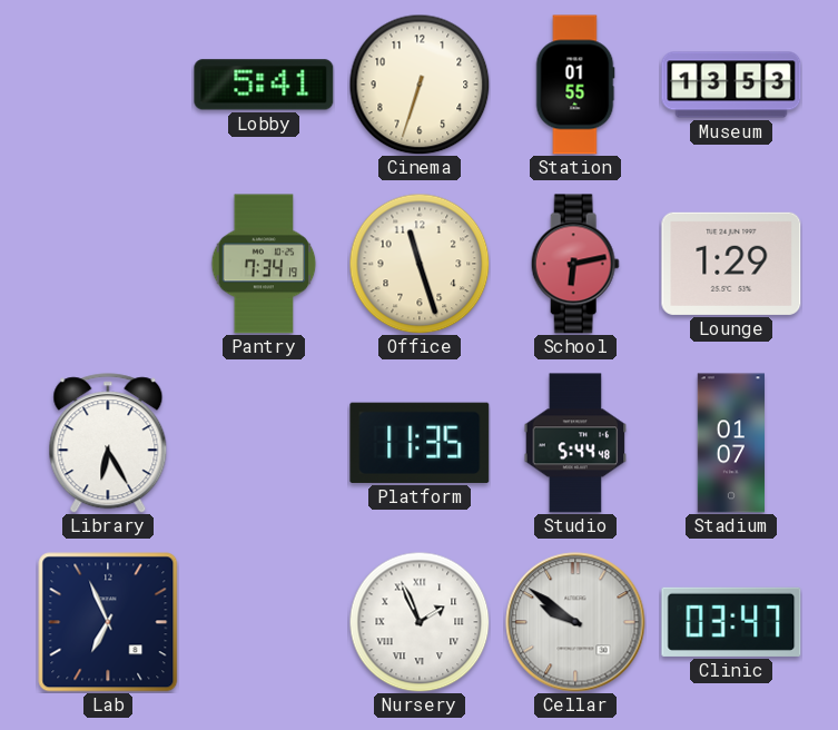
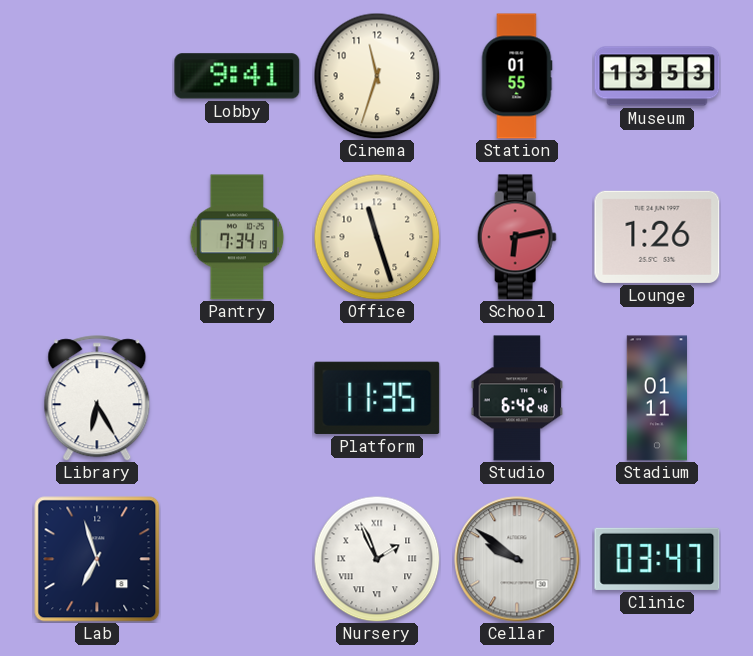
Lobby: 5:41 -> 9:41
Cinema: 6:33 -> 11:33
Lounge: 1:29 -> 1:26
Studio: 5:44 -> 6:42
Stadium: 01:07 -> 01:11
Lab: 6:56 -> 6:57
